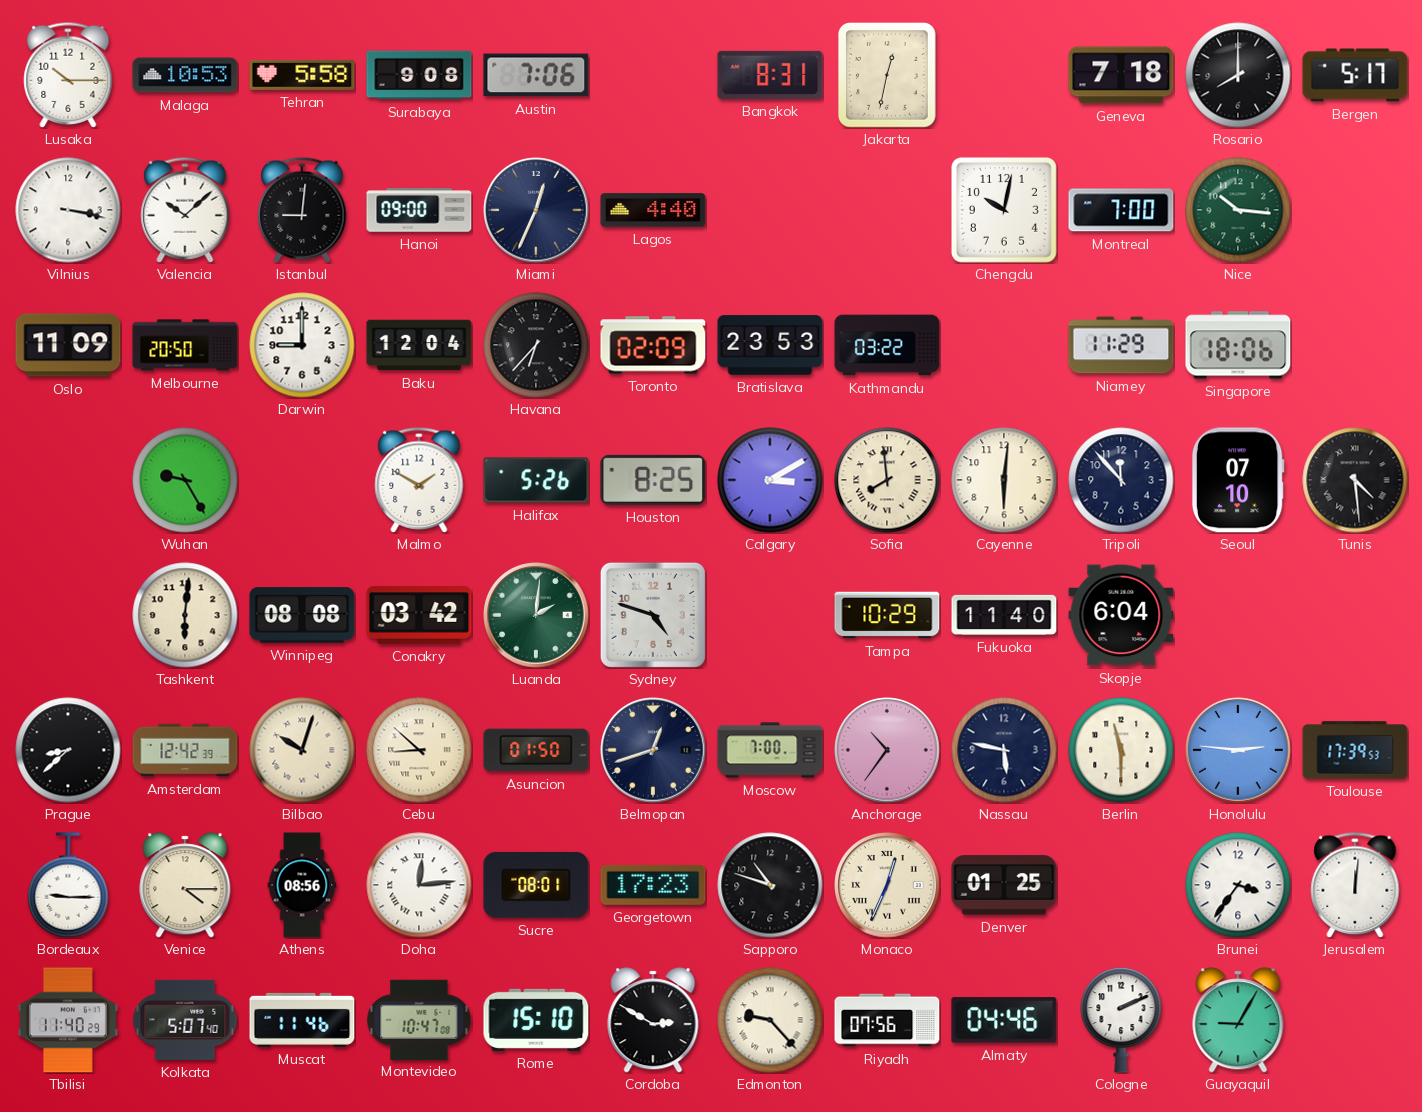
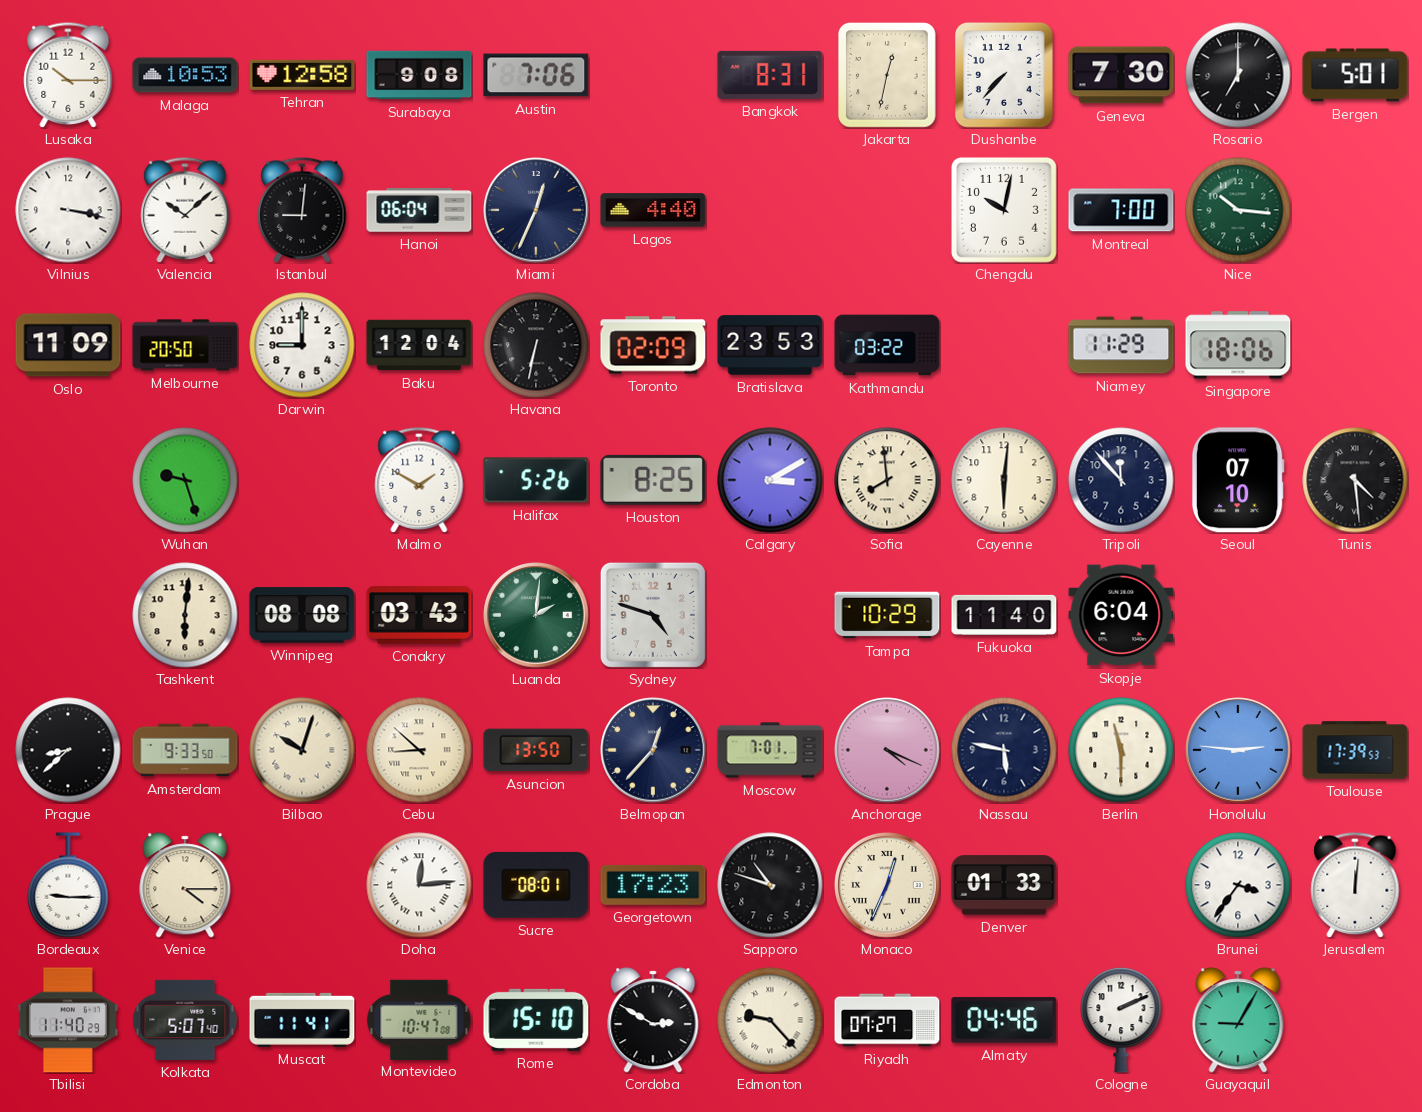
Tehran: 5:58 -> 12:58
Dushanbe: none -> 7:37
Geneva: 7:18 -> 7:30
Rosario: 8:00 -> 7:00
Bergen: 5:17 -> 5:01
Hanoi: 09:00 -> 06:04
Havana: 6:37 -> 6:32
Wuhan: 9:25 -> 9:27
Conakry: 03:42 -> 03:43
Amsterdam: 12:42 -> 9:33
Asuncion: 01:50 -> 13:50
Belmopan: 12:42 -> 12:37
Moscow: 7:00 -> 7:01
Anchorage: 10:36 -> 4:19
Athens: 08:56 -> none
Denver: 01:25 -> 01:33
Muscat: 11:46 -> 11:41
Riyadh: 07:56 -> 07:27
